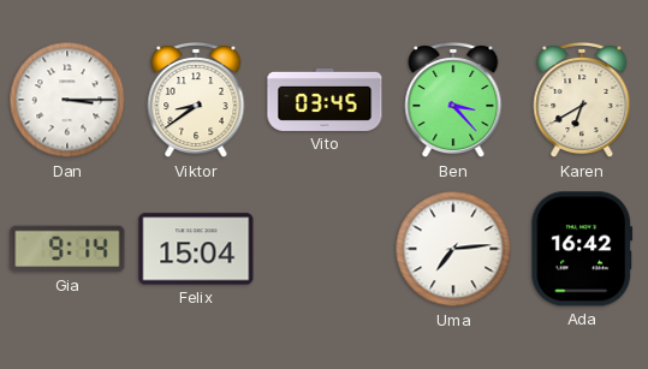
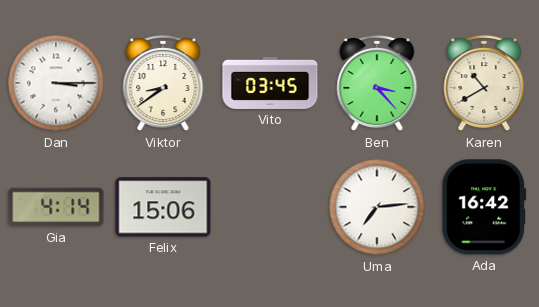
Karen: 6:40 -> 10:40
Gia: 9:14 -> 4:14
Felix: 15:04 -> 15:06
